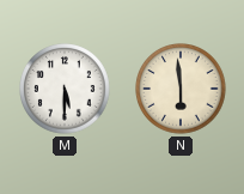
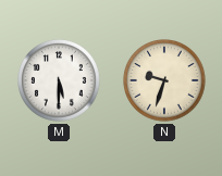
N: 5:59 -> 9:33
